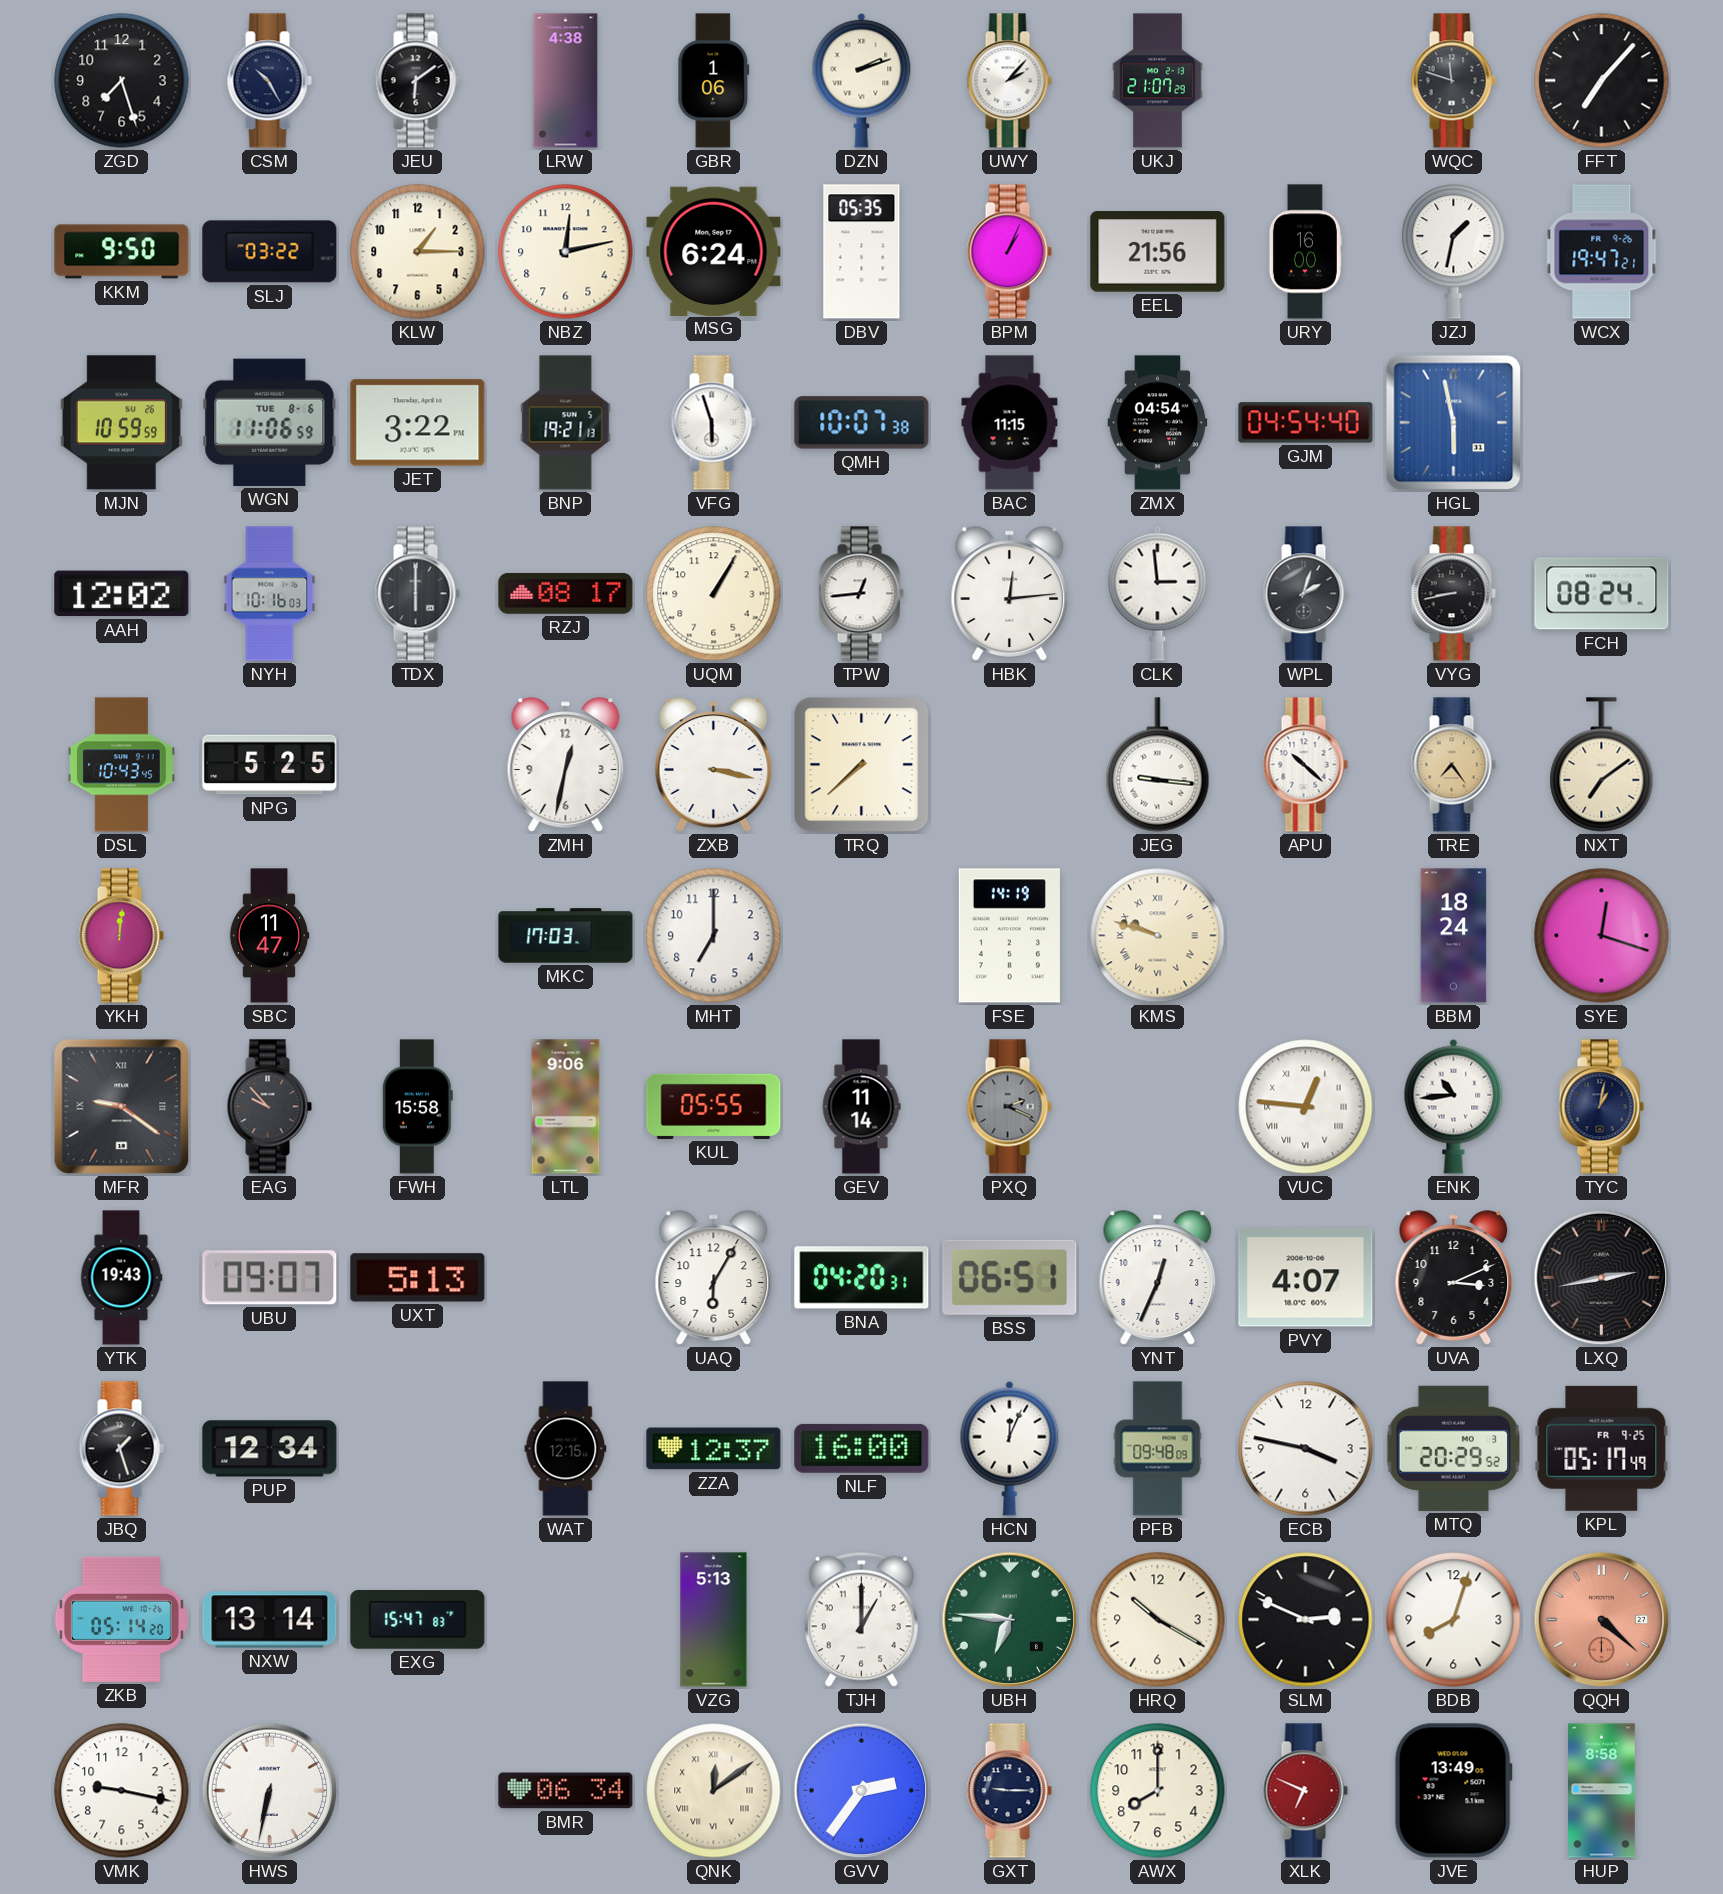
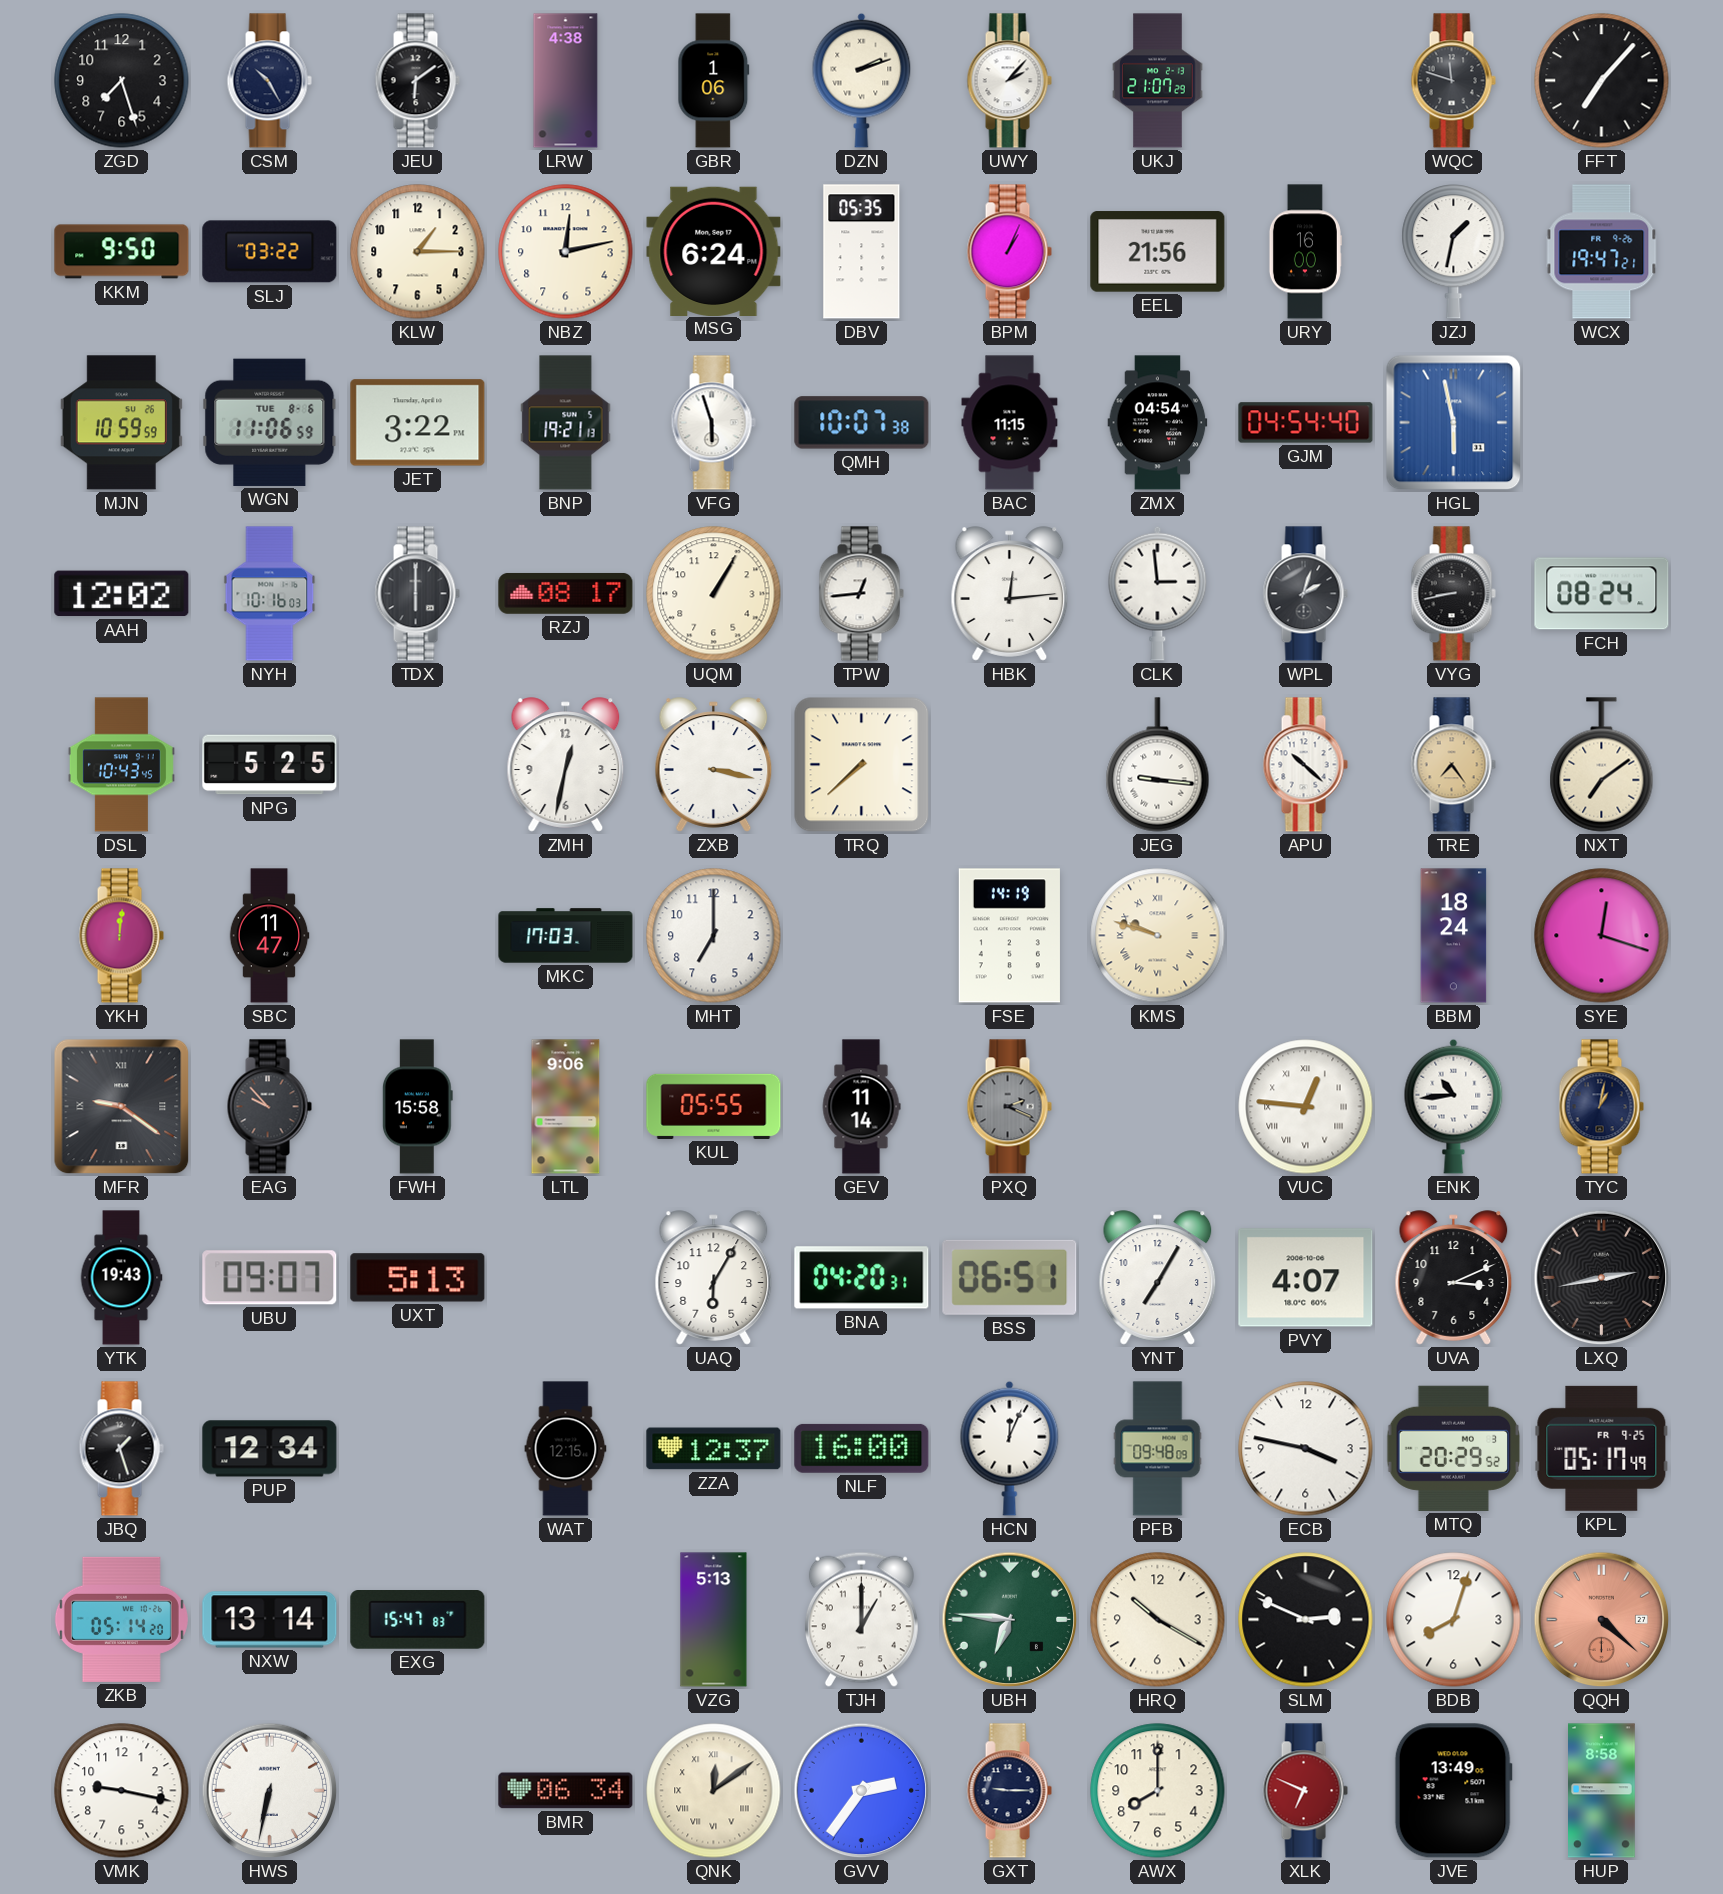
YNT: 12:34 -> 7:05
